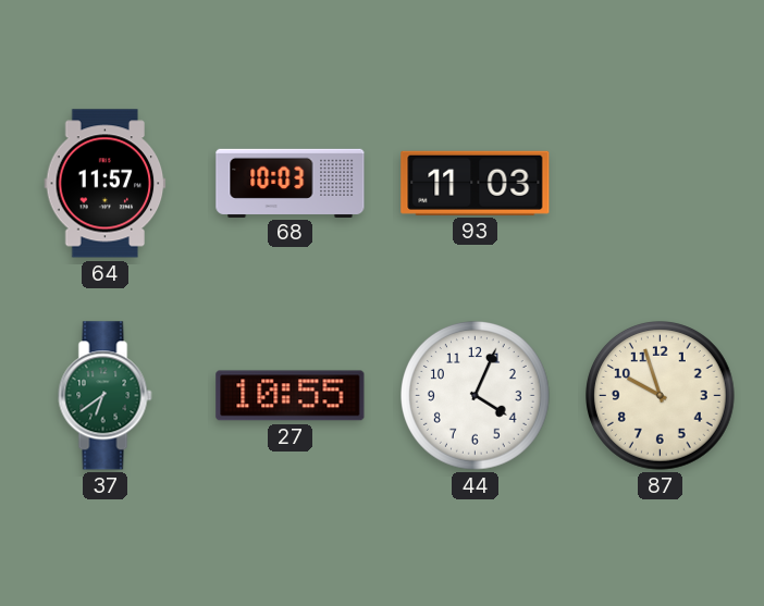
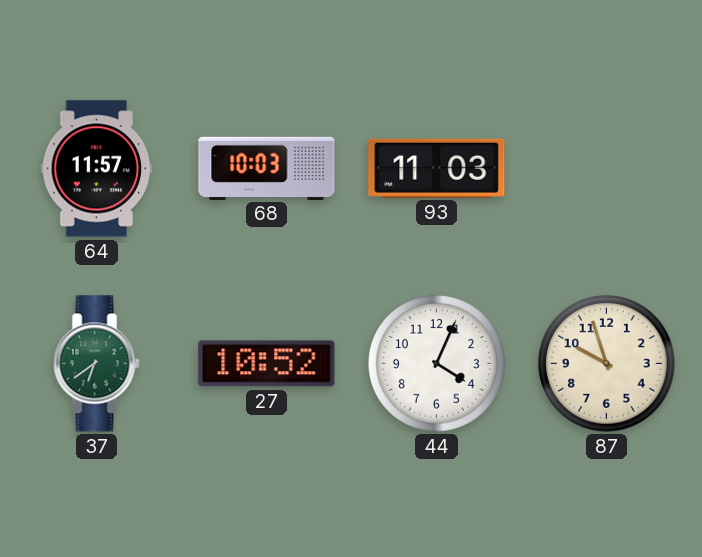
27: 10:55 -> 10:52
